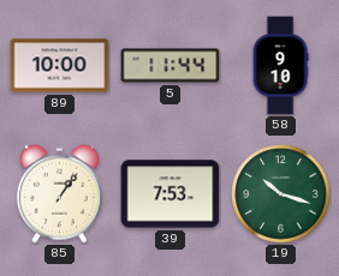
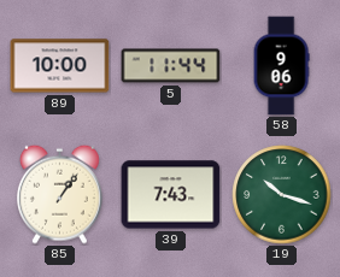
58: 9:10 -> 9:06
39: 7:53 -> 7:43
